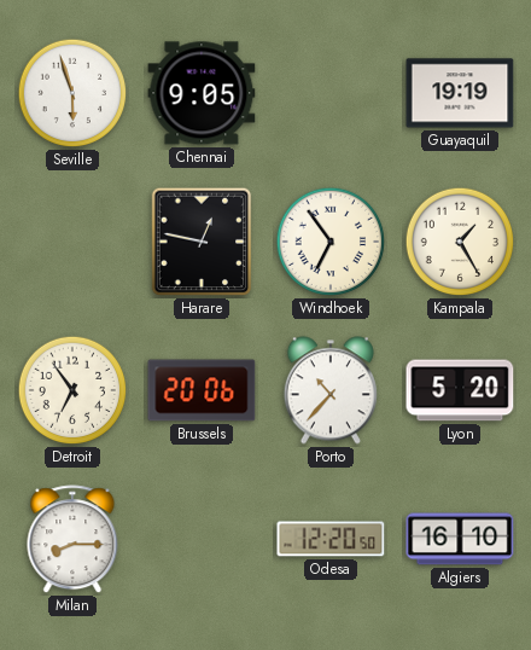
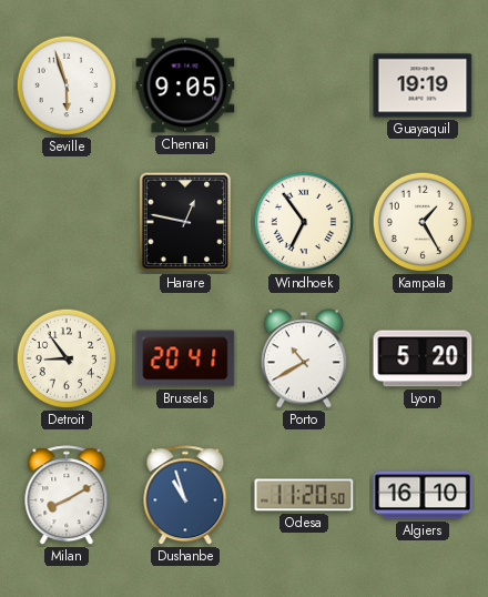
Detroit: 6:54 -> 8:54
Brussels: 20:06 -> 20:41
Porto: 10:37 -> 10:40
Milan: 8:15 -> 8:10
Dushanbe: none -> 10:57
Odesa: 12:20 -> 11:20
